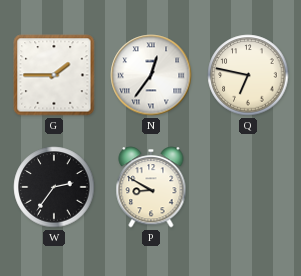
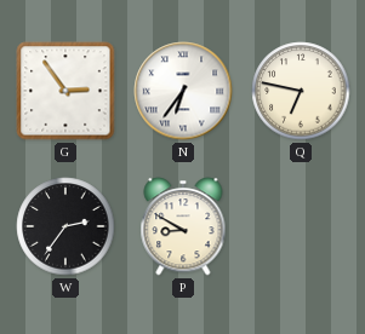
G: 1:45 -> 2:54
N: 12:36 -> 6:36
